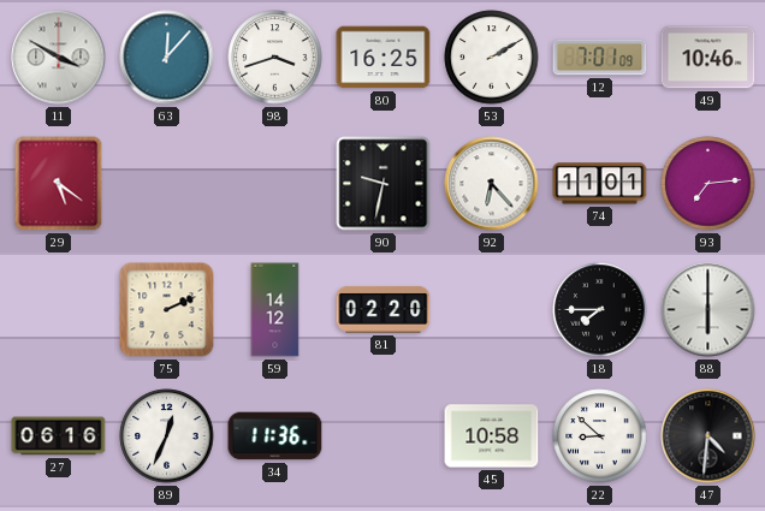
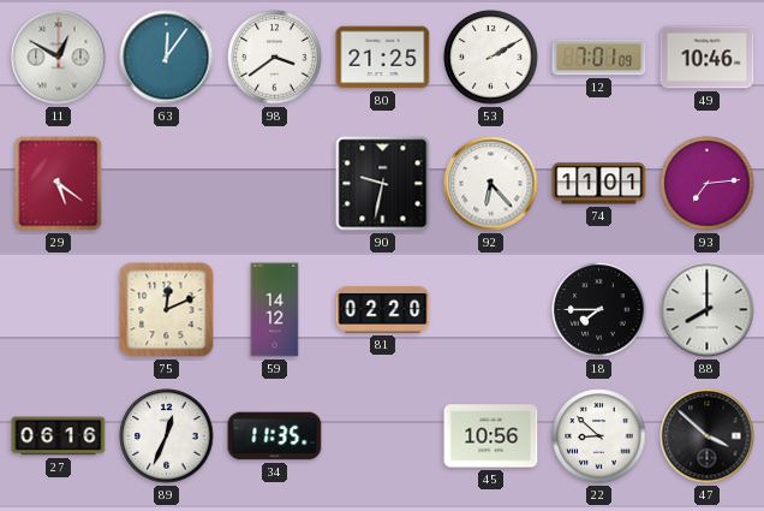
11: 3:50 -> 12:50
63: 12:07 -> 12:06
98: 3:42 -> 3:39
80: 16:25 -> 21:25
75: 2:11 -> 12:11
88: 6:00 -> 8:00
34: 11:36 -> 11:35
45: 10:58 -> 10:56
47: 4:31 -> 3:52
